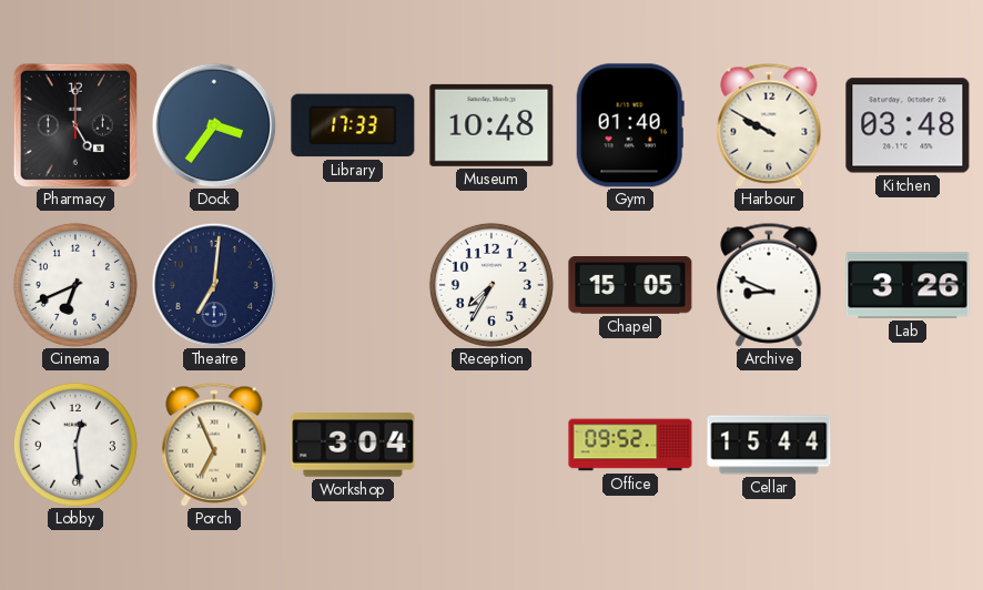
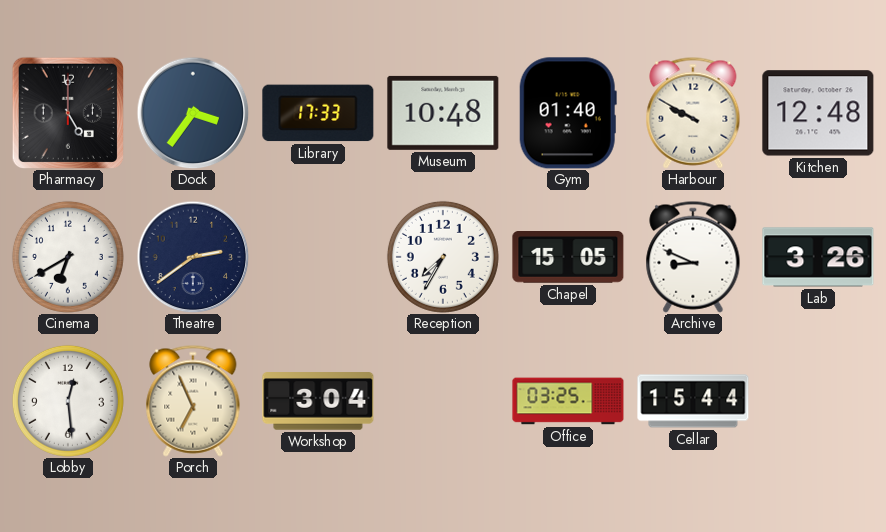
Kitchen: 03:48 -> 12:48
Cinema: 6:41 -> 6:40
Theatre: 7:01 -> 2:39
Office: 09:52 -> 03:25
